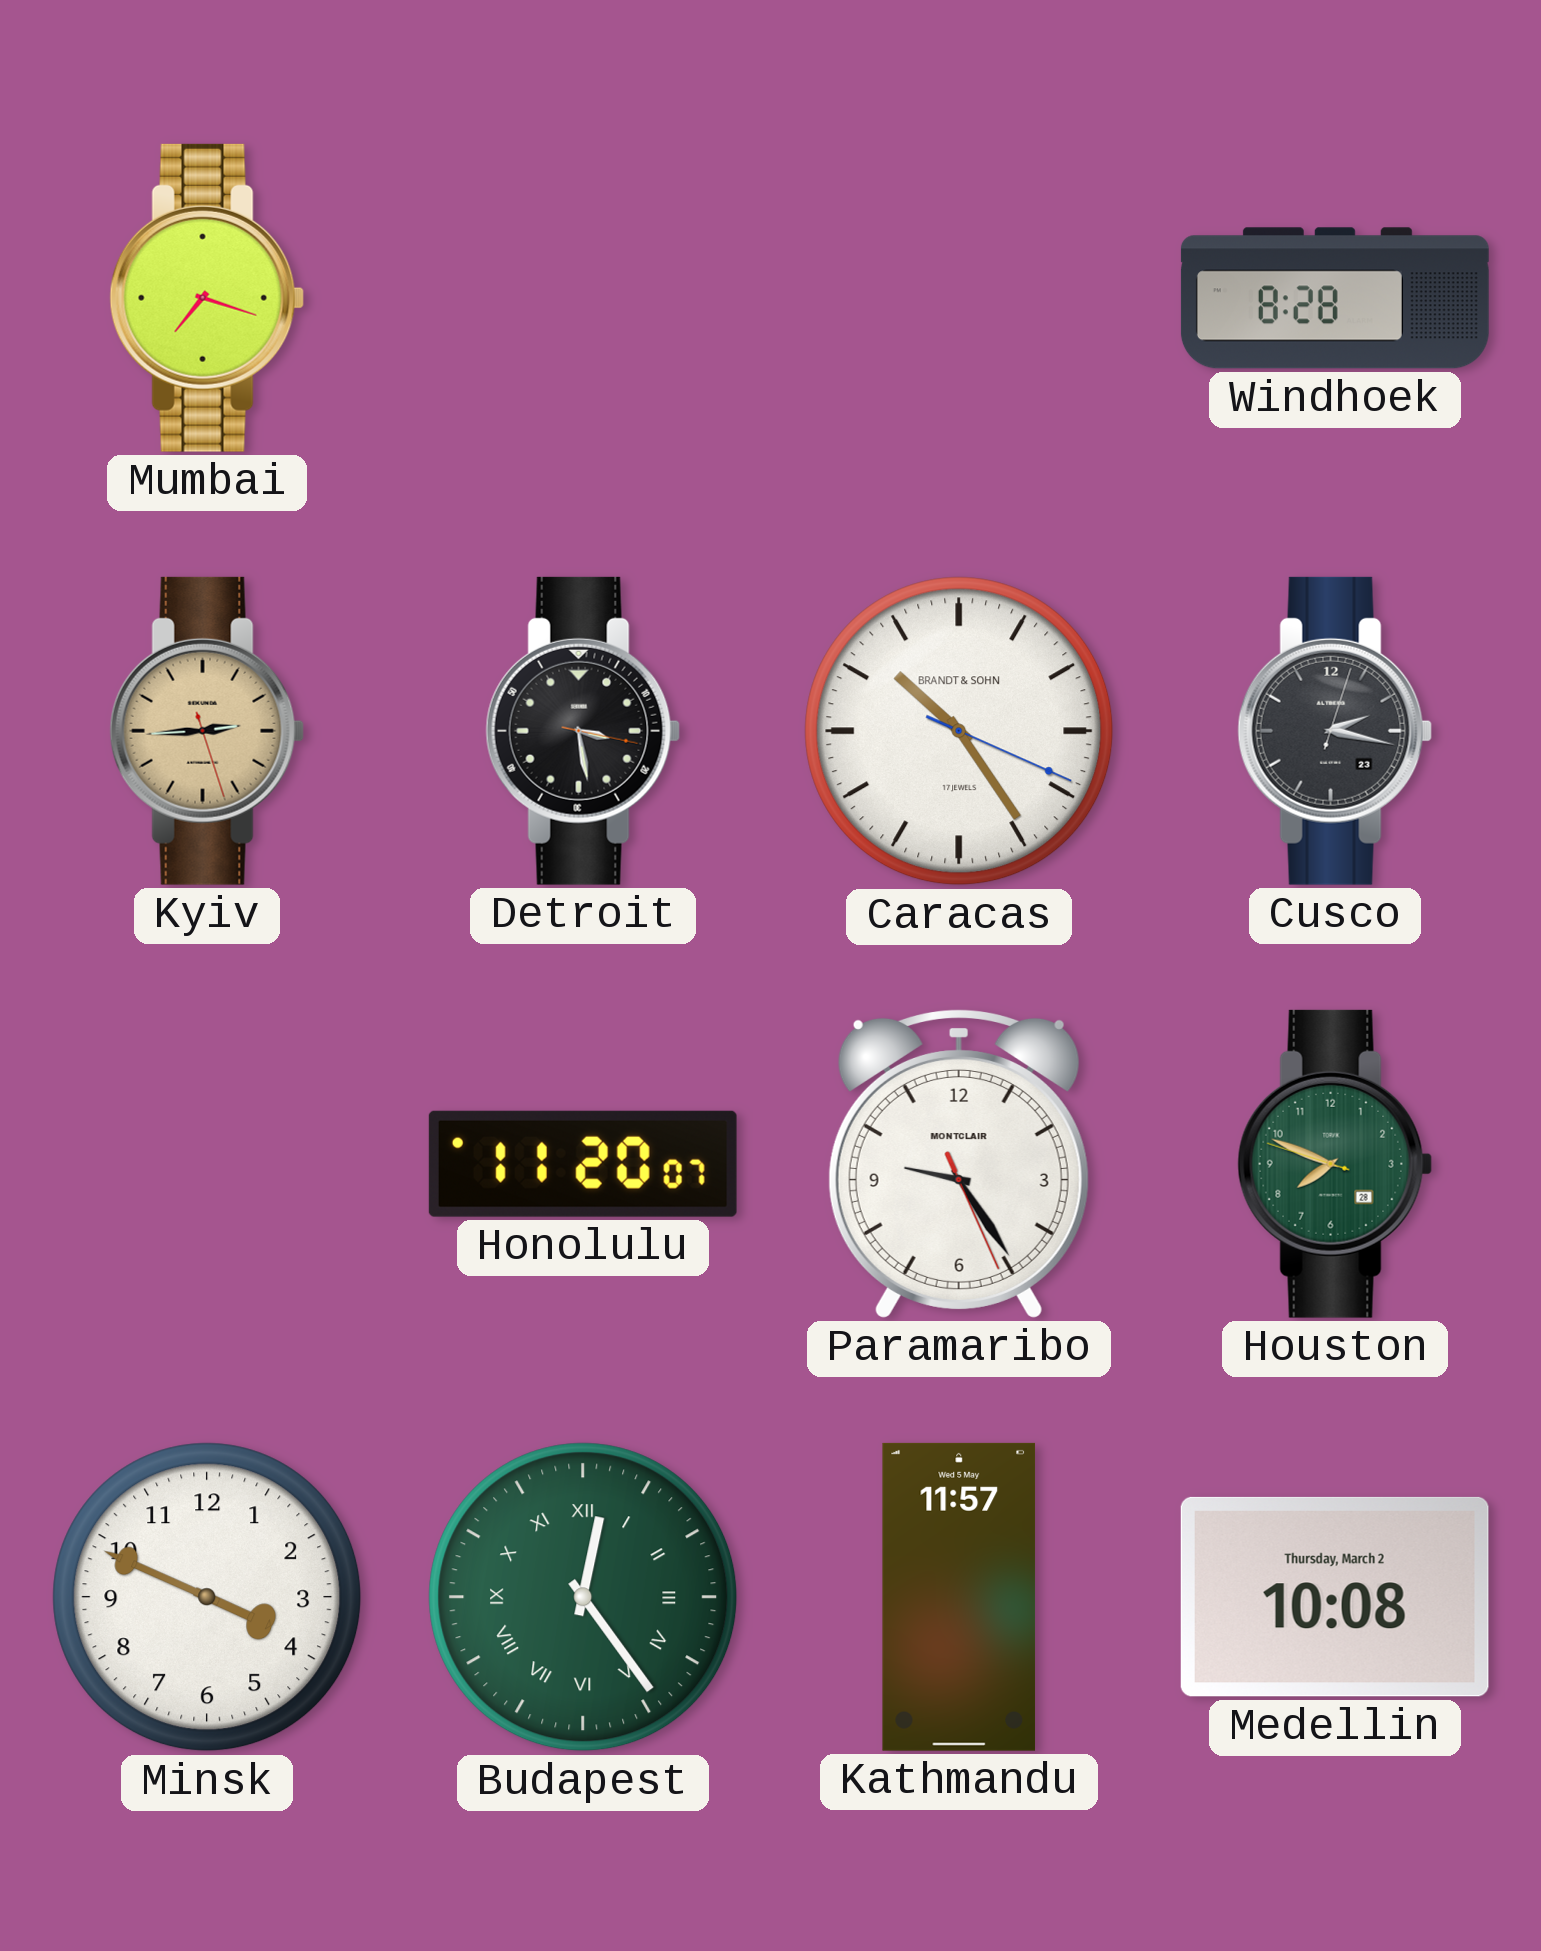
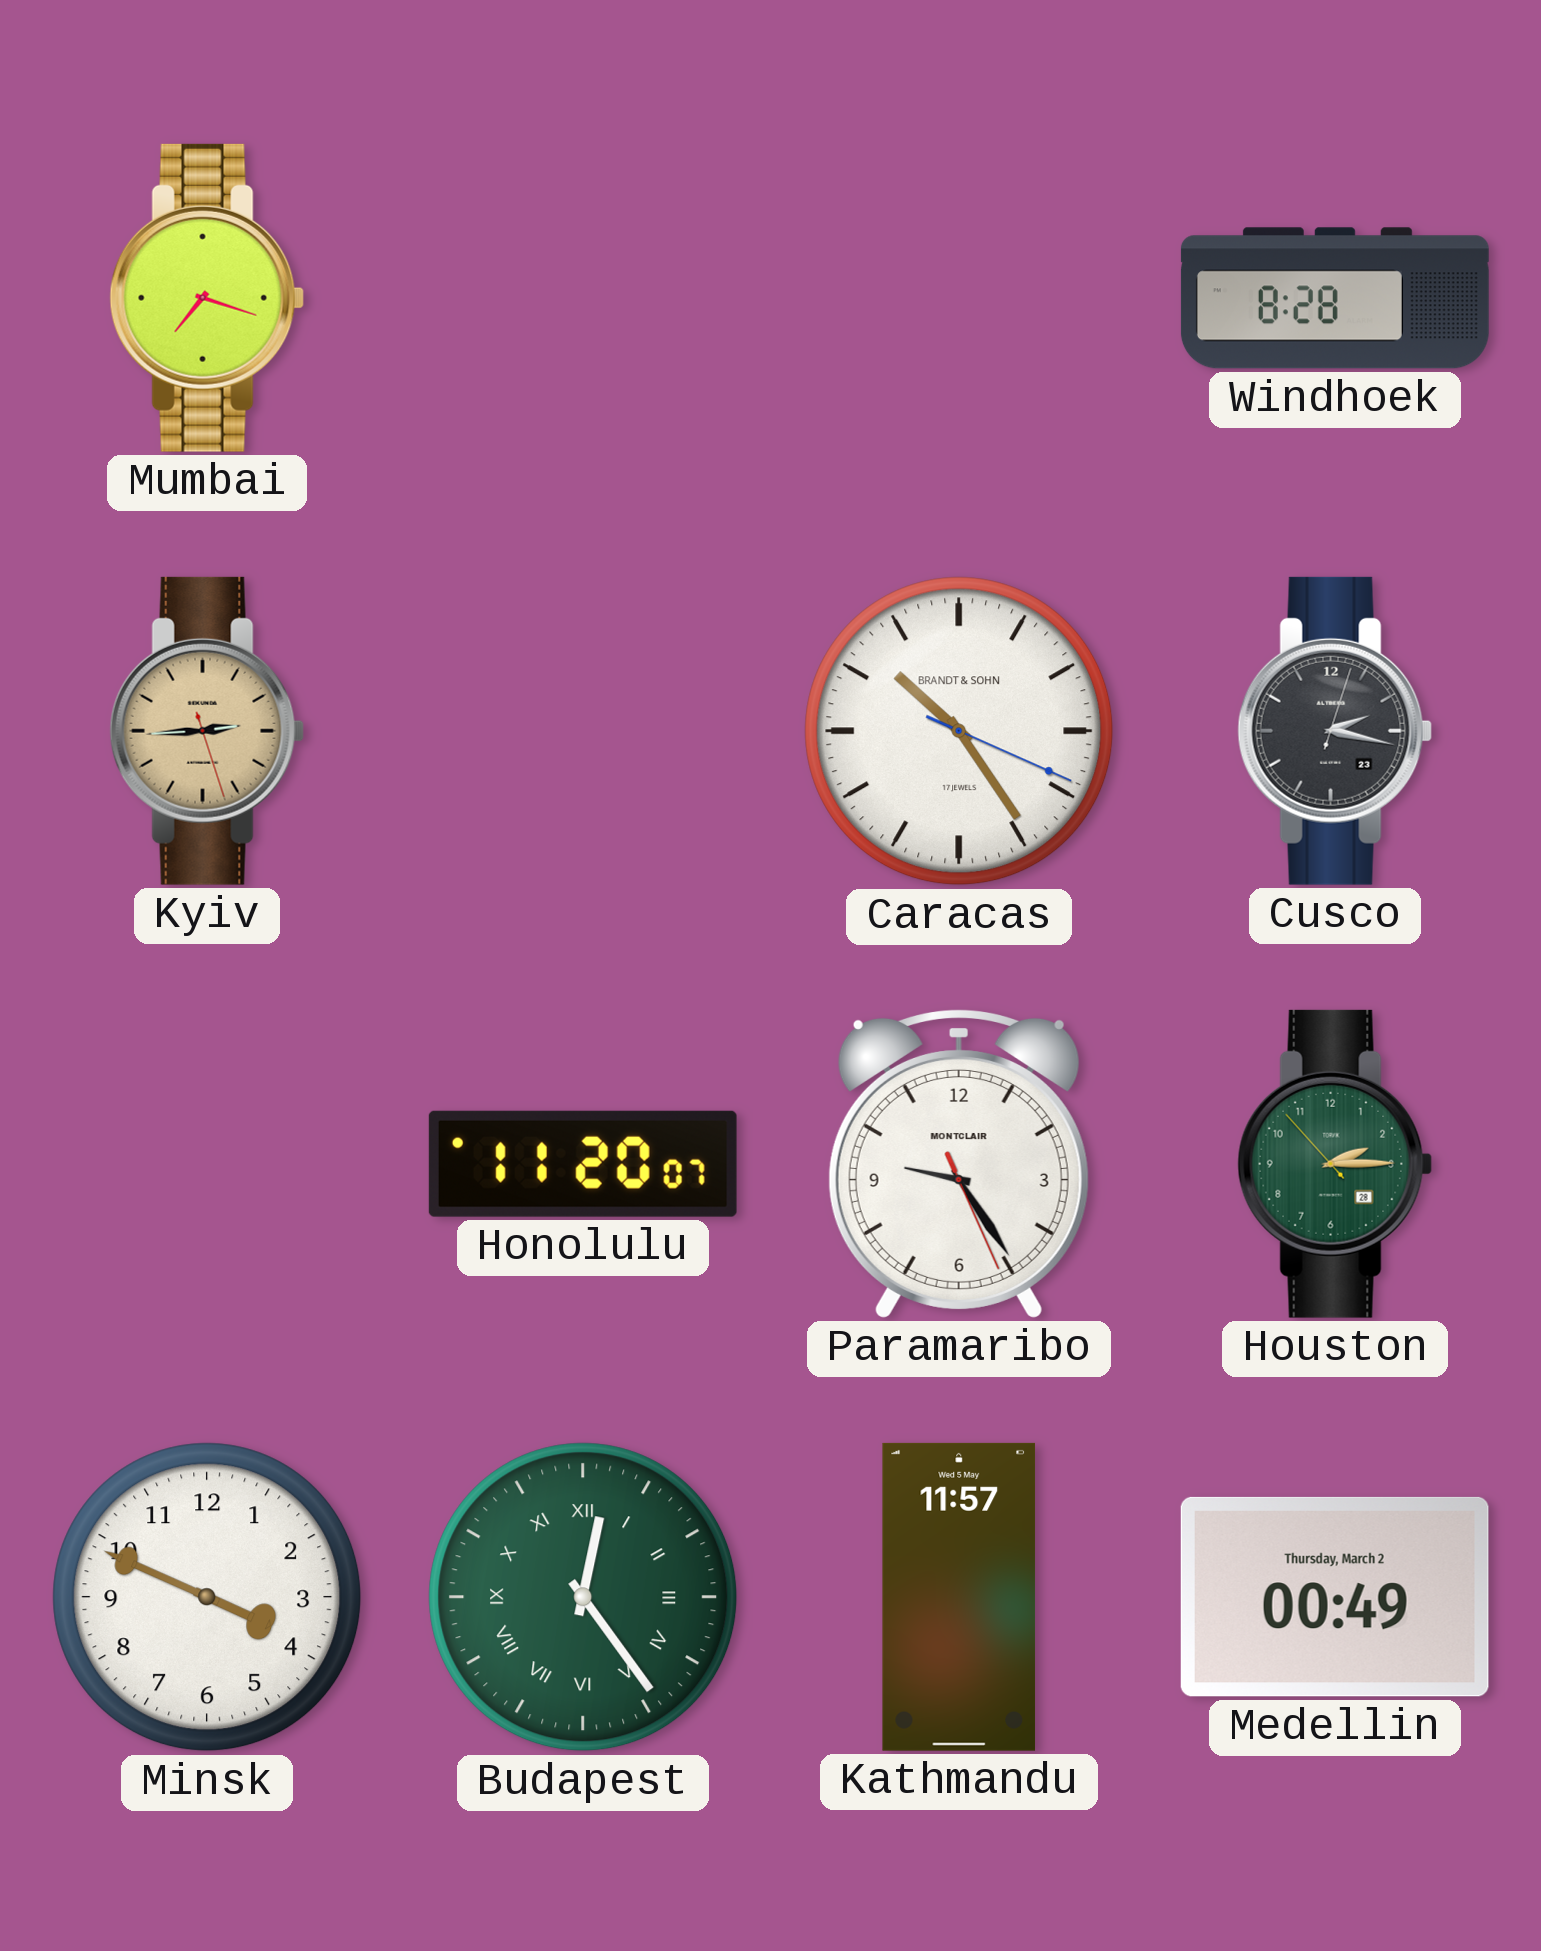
Detroit: 3:28 -> none
Houston: 7:48 -> 2:14
Medellin: 10:08 -> 00:49
